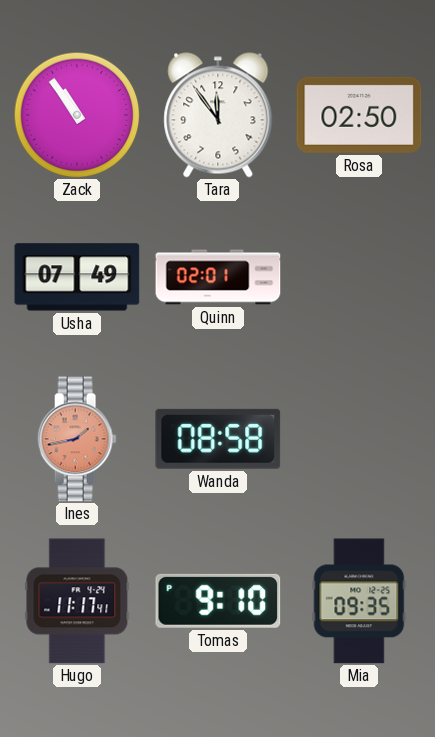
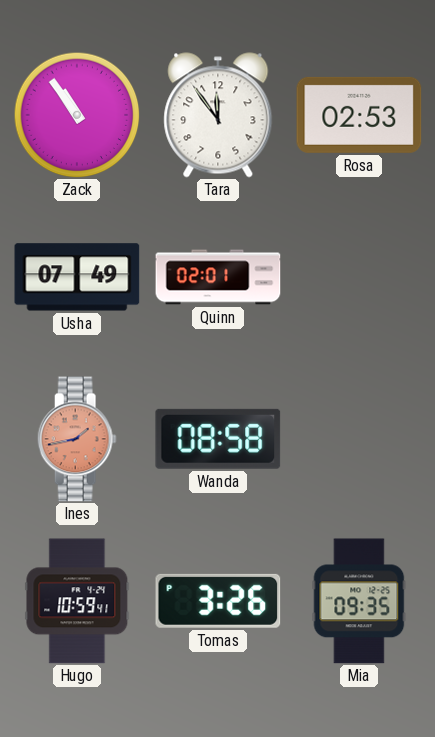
Rosa: 02:50 -> 02:53
Hugo: 11:17 -> 10:59
Tomas: 9:10 -> 3:26
